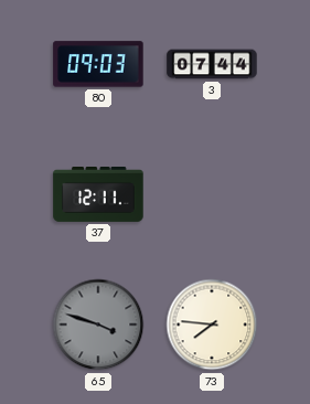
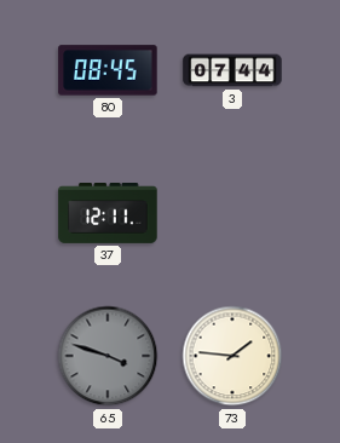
80: 09:03 -> 08:45
73: 7:46 -> 1:46
